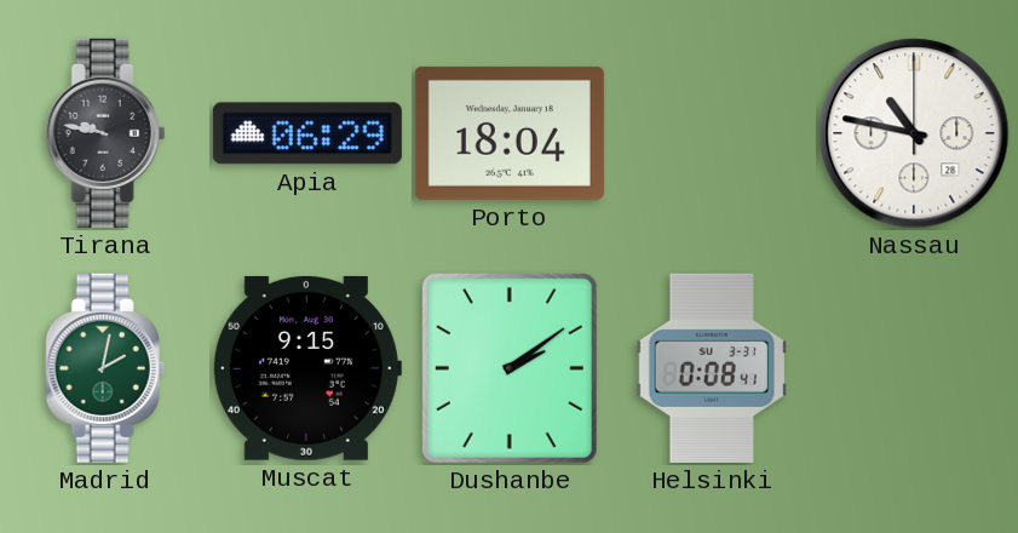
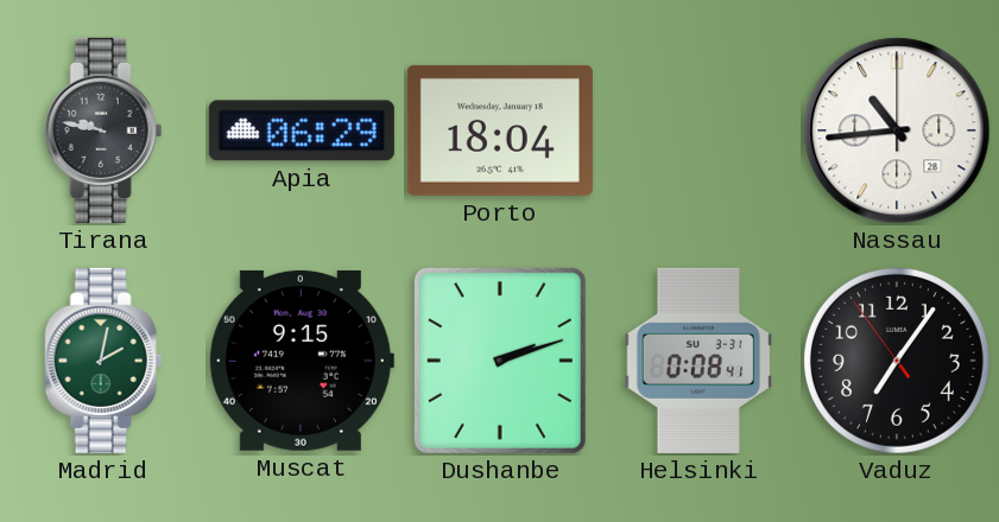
Nassau: 10:47 -> 10:44
Dushanbe: 2:09 -> 2:12
Vaduz: none -> 7:05
